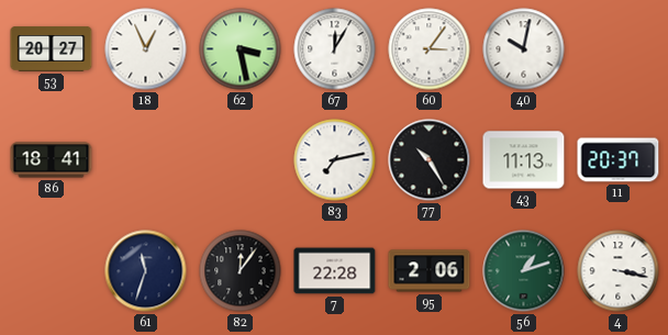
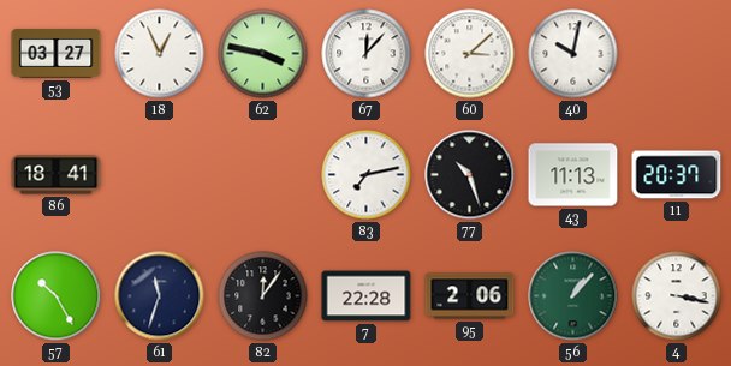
53: 20:27 -> 03:27
62: 3:28 -> 3:47
67: 12:05 -> 12:07
60: 3:06 -> 3:08
77: 10:25 -> 10:27
57: none -> 10:25
56: 1:12 -> 1:07
